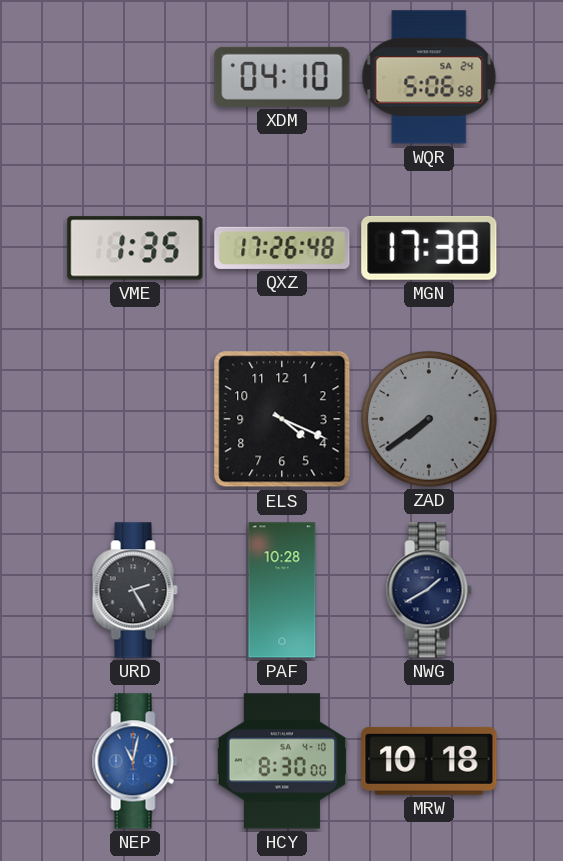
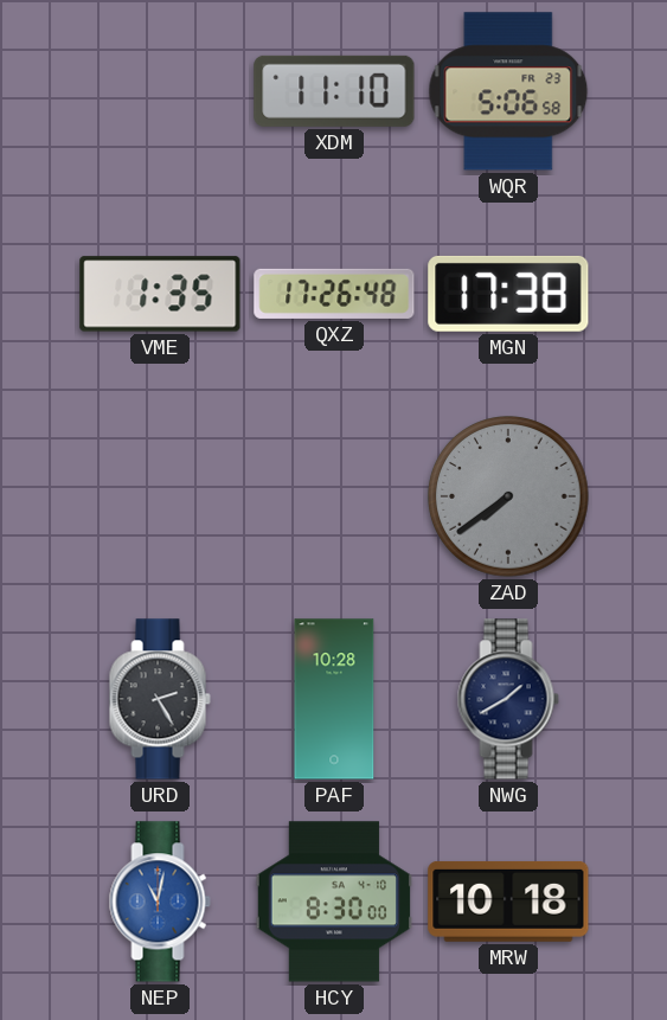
XDM: 04:10 -> 11:10
WQR date: SA 24 -> FR 23
ELS: 4:19 -> none
